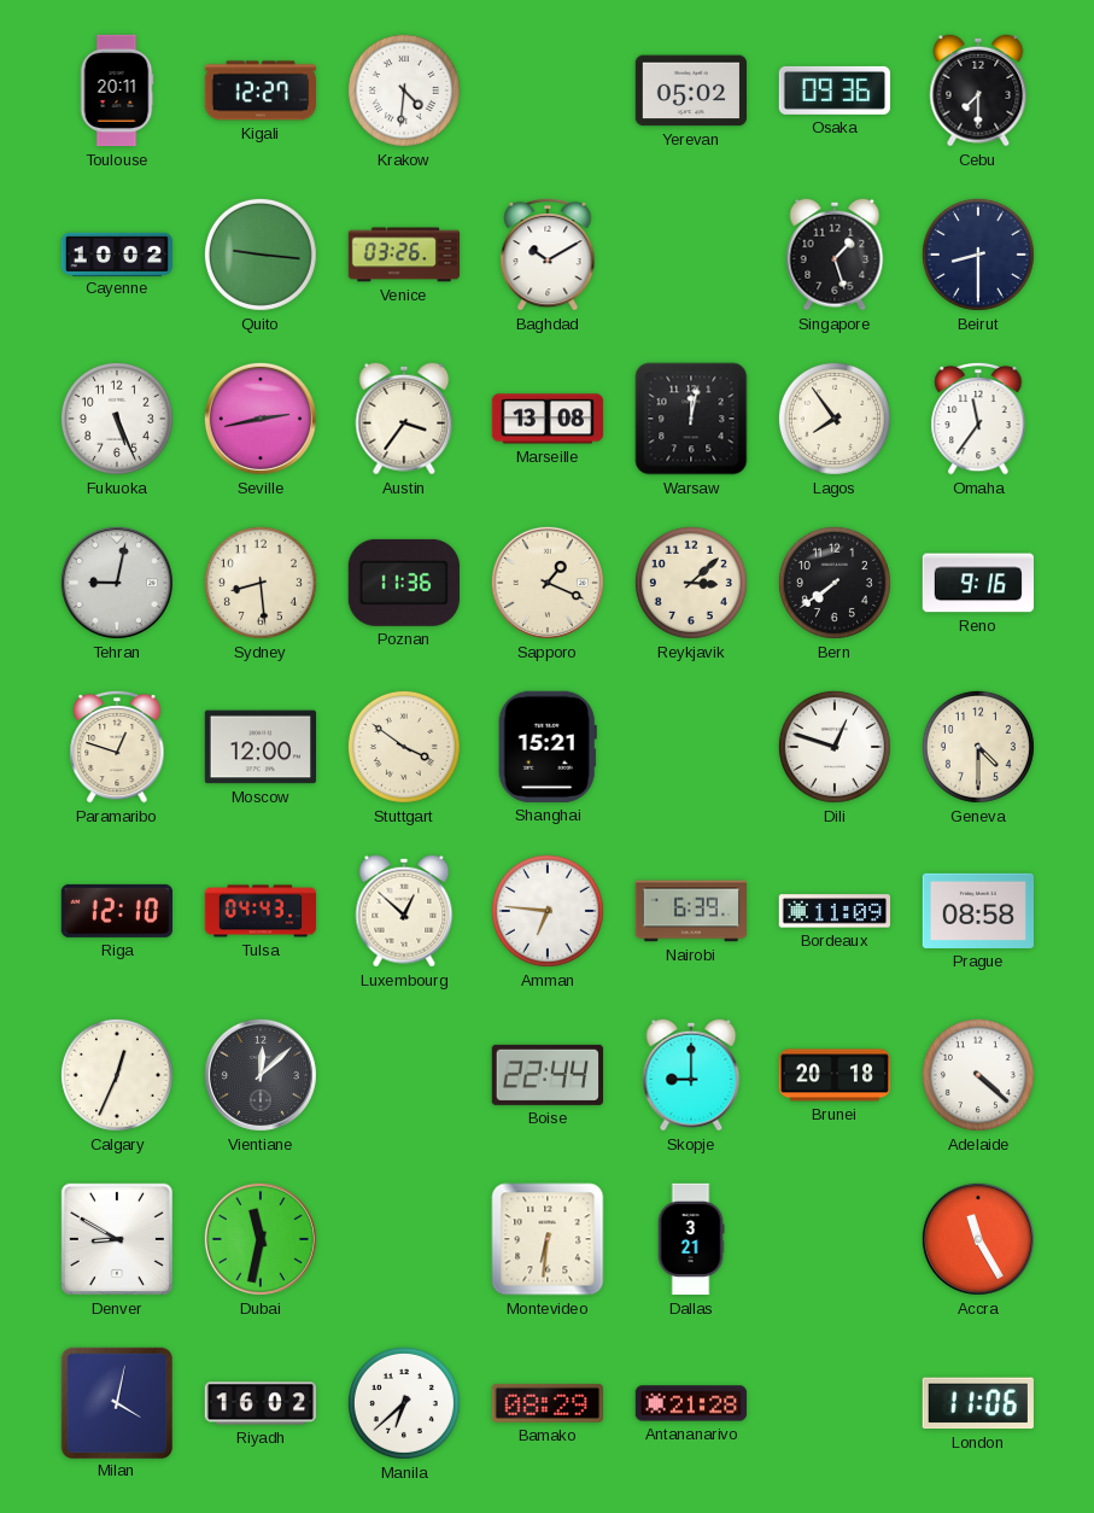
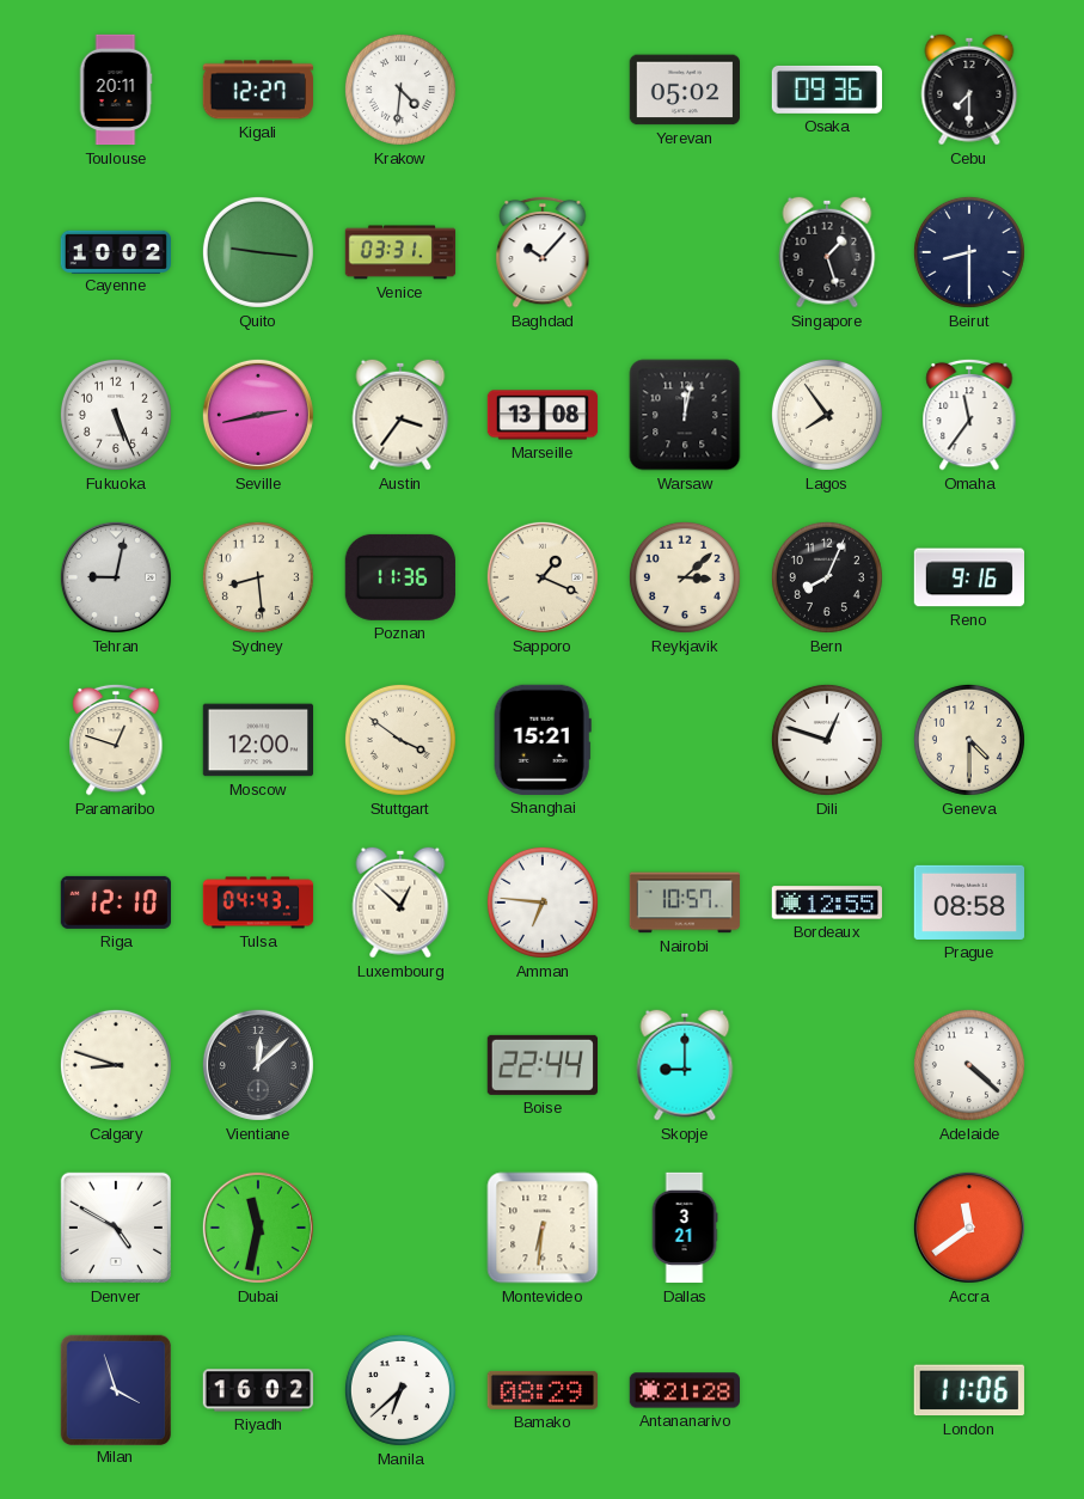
Venice: 03:26 -> 03:31
Baghdad: 10:10 -> 10:07
Bern: 7:39 -> 8:04
Nairobi: 6:39 -> 10:57
Bordeaux: 11:09 -> 12:55
Calgary: 12:34 -> 8:48
Brunei: 20:18 -> none
Denver: 8:50 -> 4:50
Accra: 11:25 -> 11:39
Milan: 4:02 -> 3:57
